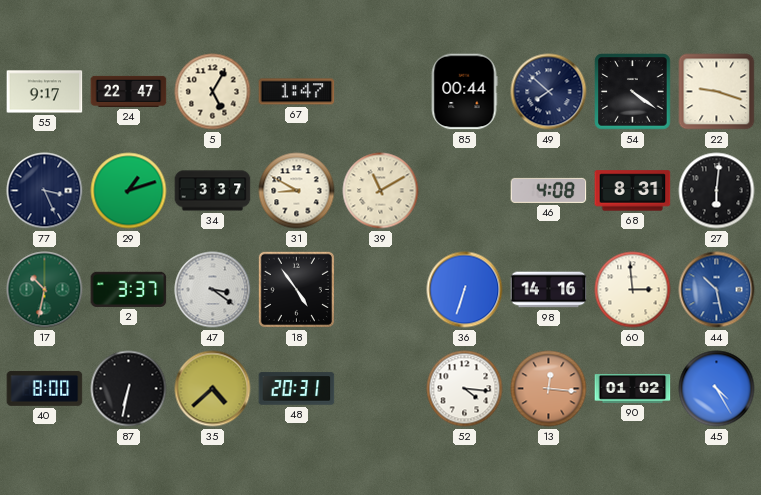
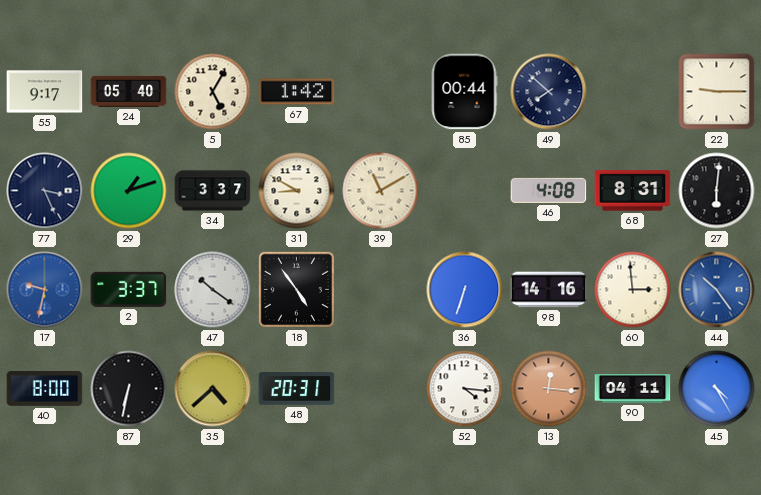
24: 22:47 -> 05:40
67: 1:47 -> 1:42
54: 4:21 -> none
22: 9:18 -> 9:15
17: 10:32 -> 9:32
17 dial: green -> blue
47: 3:21 -> 10:21
44: 10:28 -> 10:24
90: 01:02 -> 04:11
